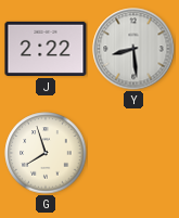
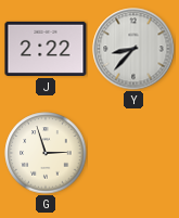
Y: 8:29 -> 8:37
G: 7:57 -> 2:57
